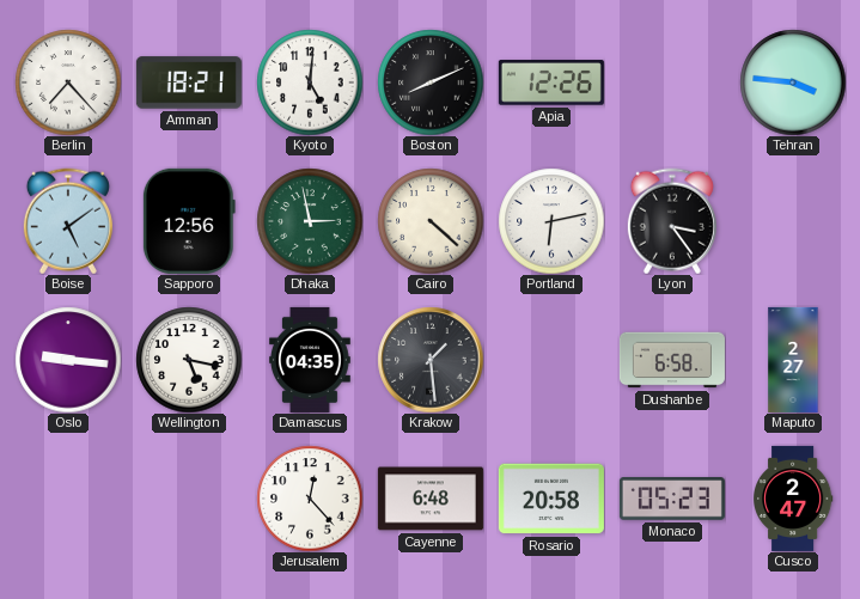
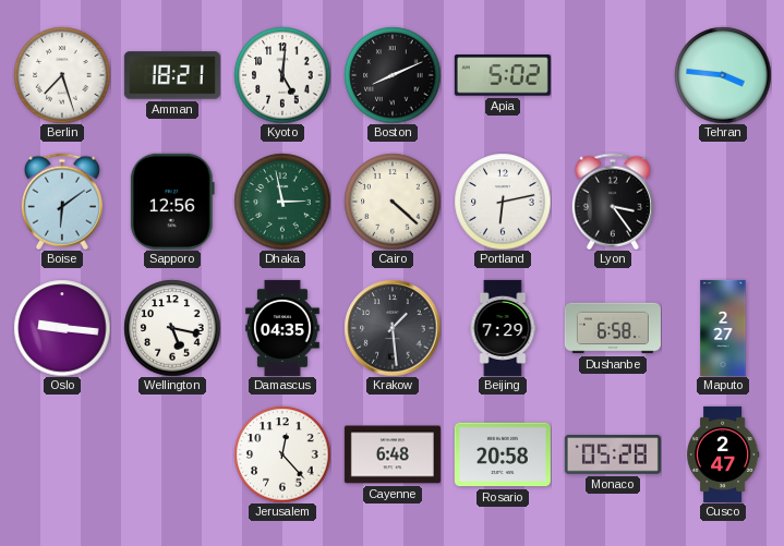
Berlin: 7:23 -> 7:27
Apia: 12:26 -> 5:02
Boise: 5:09 -> 6:09
Beijing: none -> 7:29
Monaco: 05:23 -> 05:28
